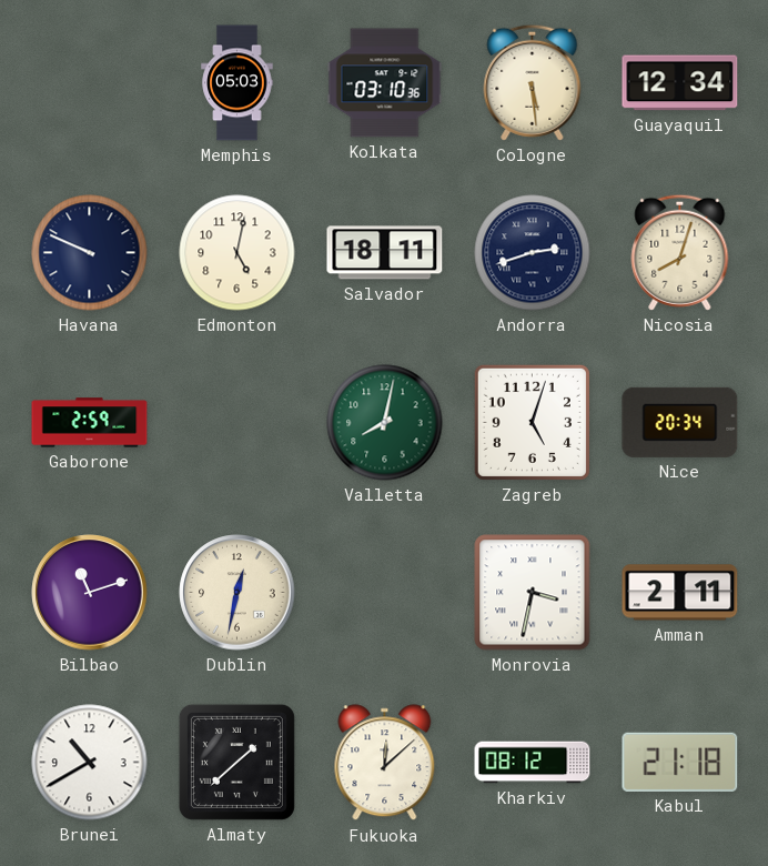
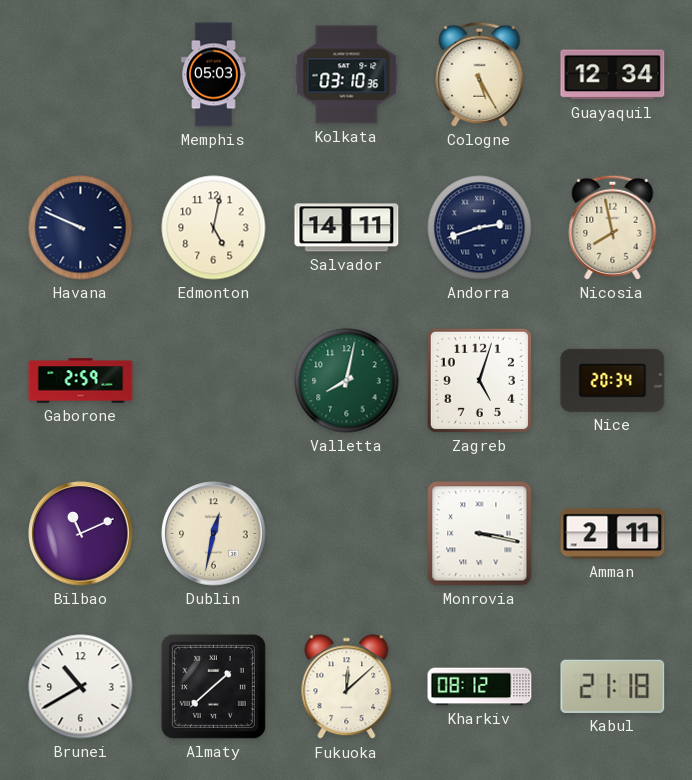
Cologne: 5:29 -> 5:25
Salvador: 18:11 -> 14:11
Nicosia: 8:03 -> 7:58
Bilbao: 11:12 -> 11:11
Monrovia: 3:32 -> 3:17
